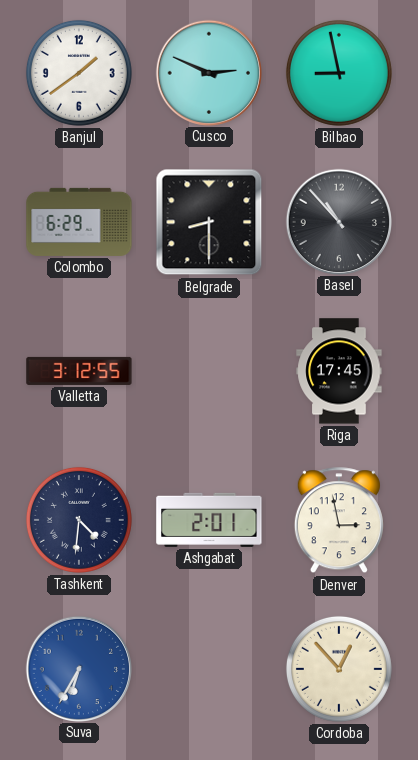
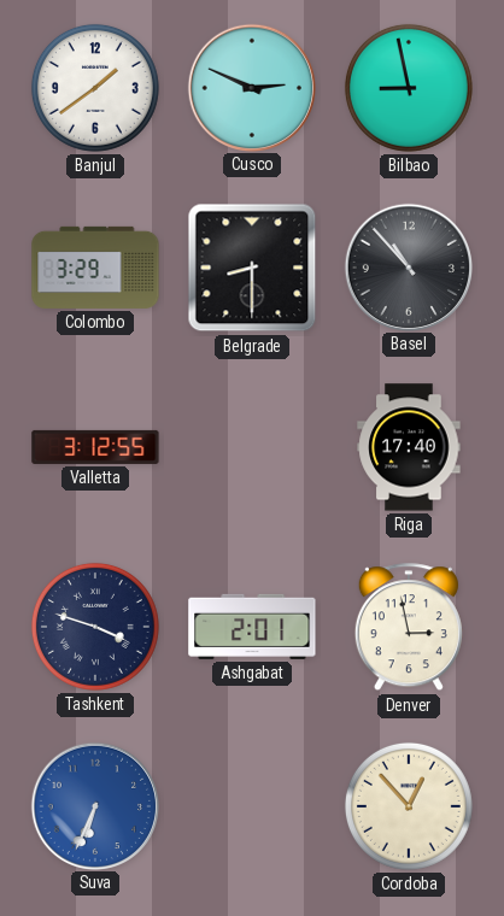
Colombo: 6:29 -> 3:29
Riga: 17:45 -> 17:40
Tashkent: 4:31 -> 3:48
Suva: 6:35 -> 6:34
